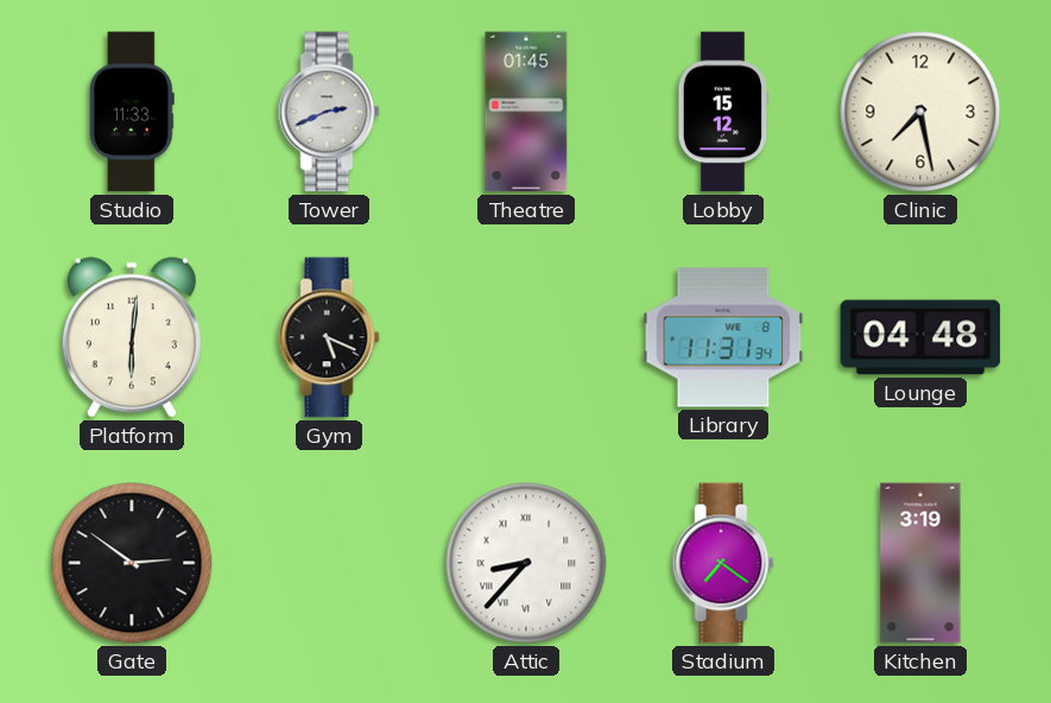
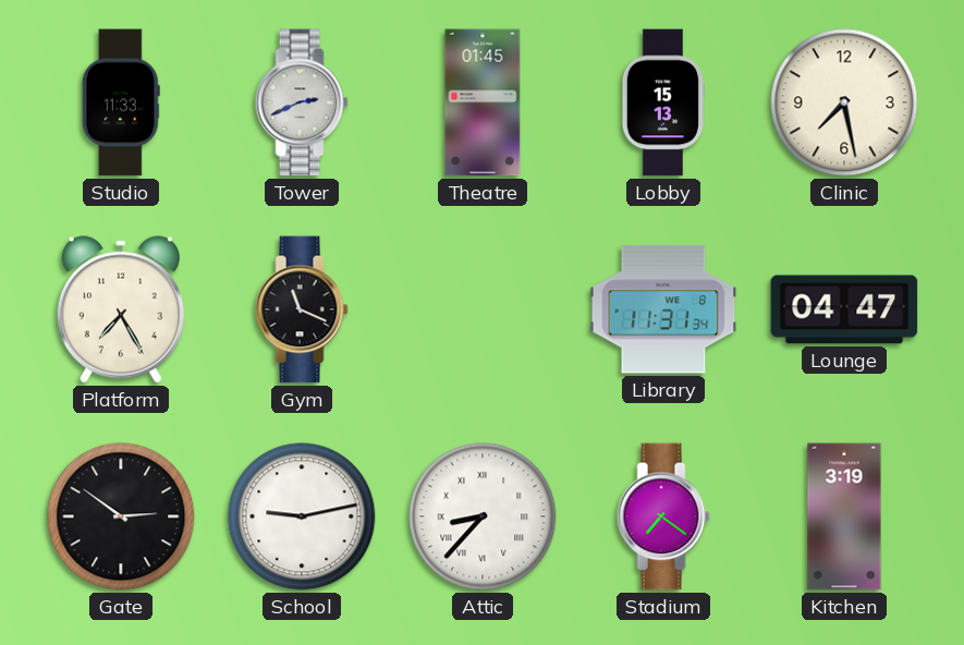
Lobby: 15:12 -> 15:13
Platform: 6:01 -> 7:25
Gym: 5:19 -> 11:19
Lounge: 04:48 -> 04:47
School: none -> 9:13
